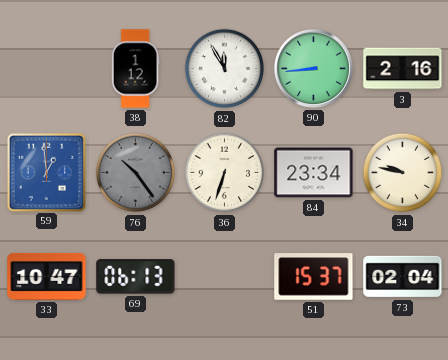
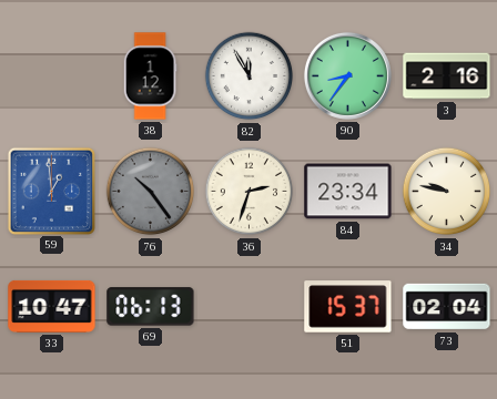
90: 8:44 -> 8:36
36: 6:33 -> 2:33
